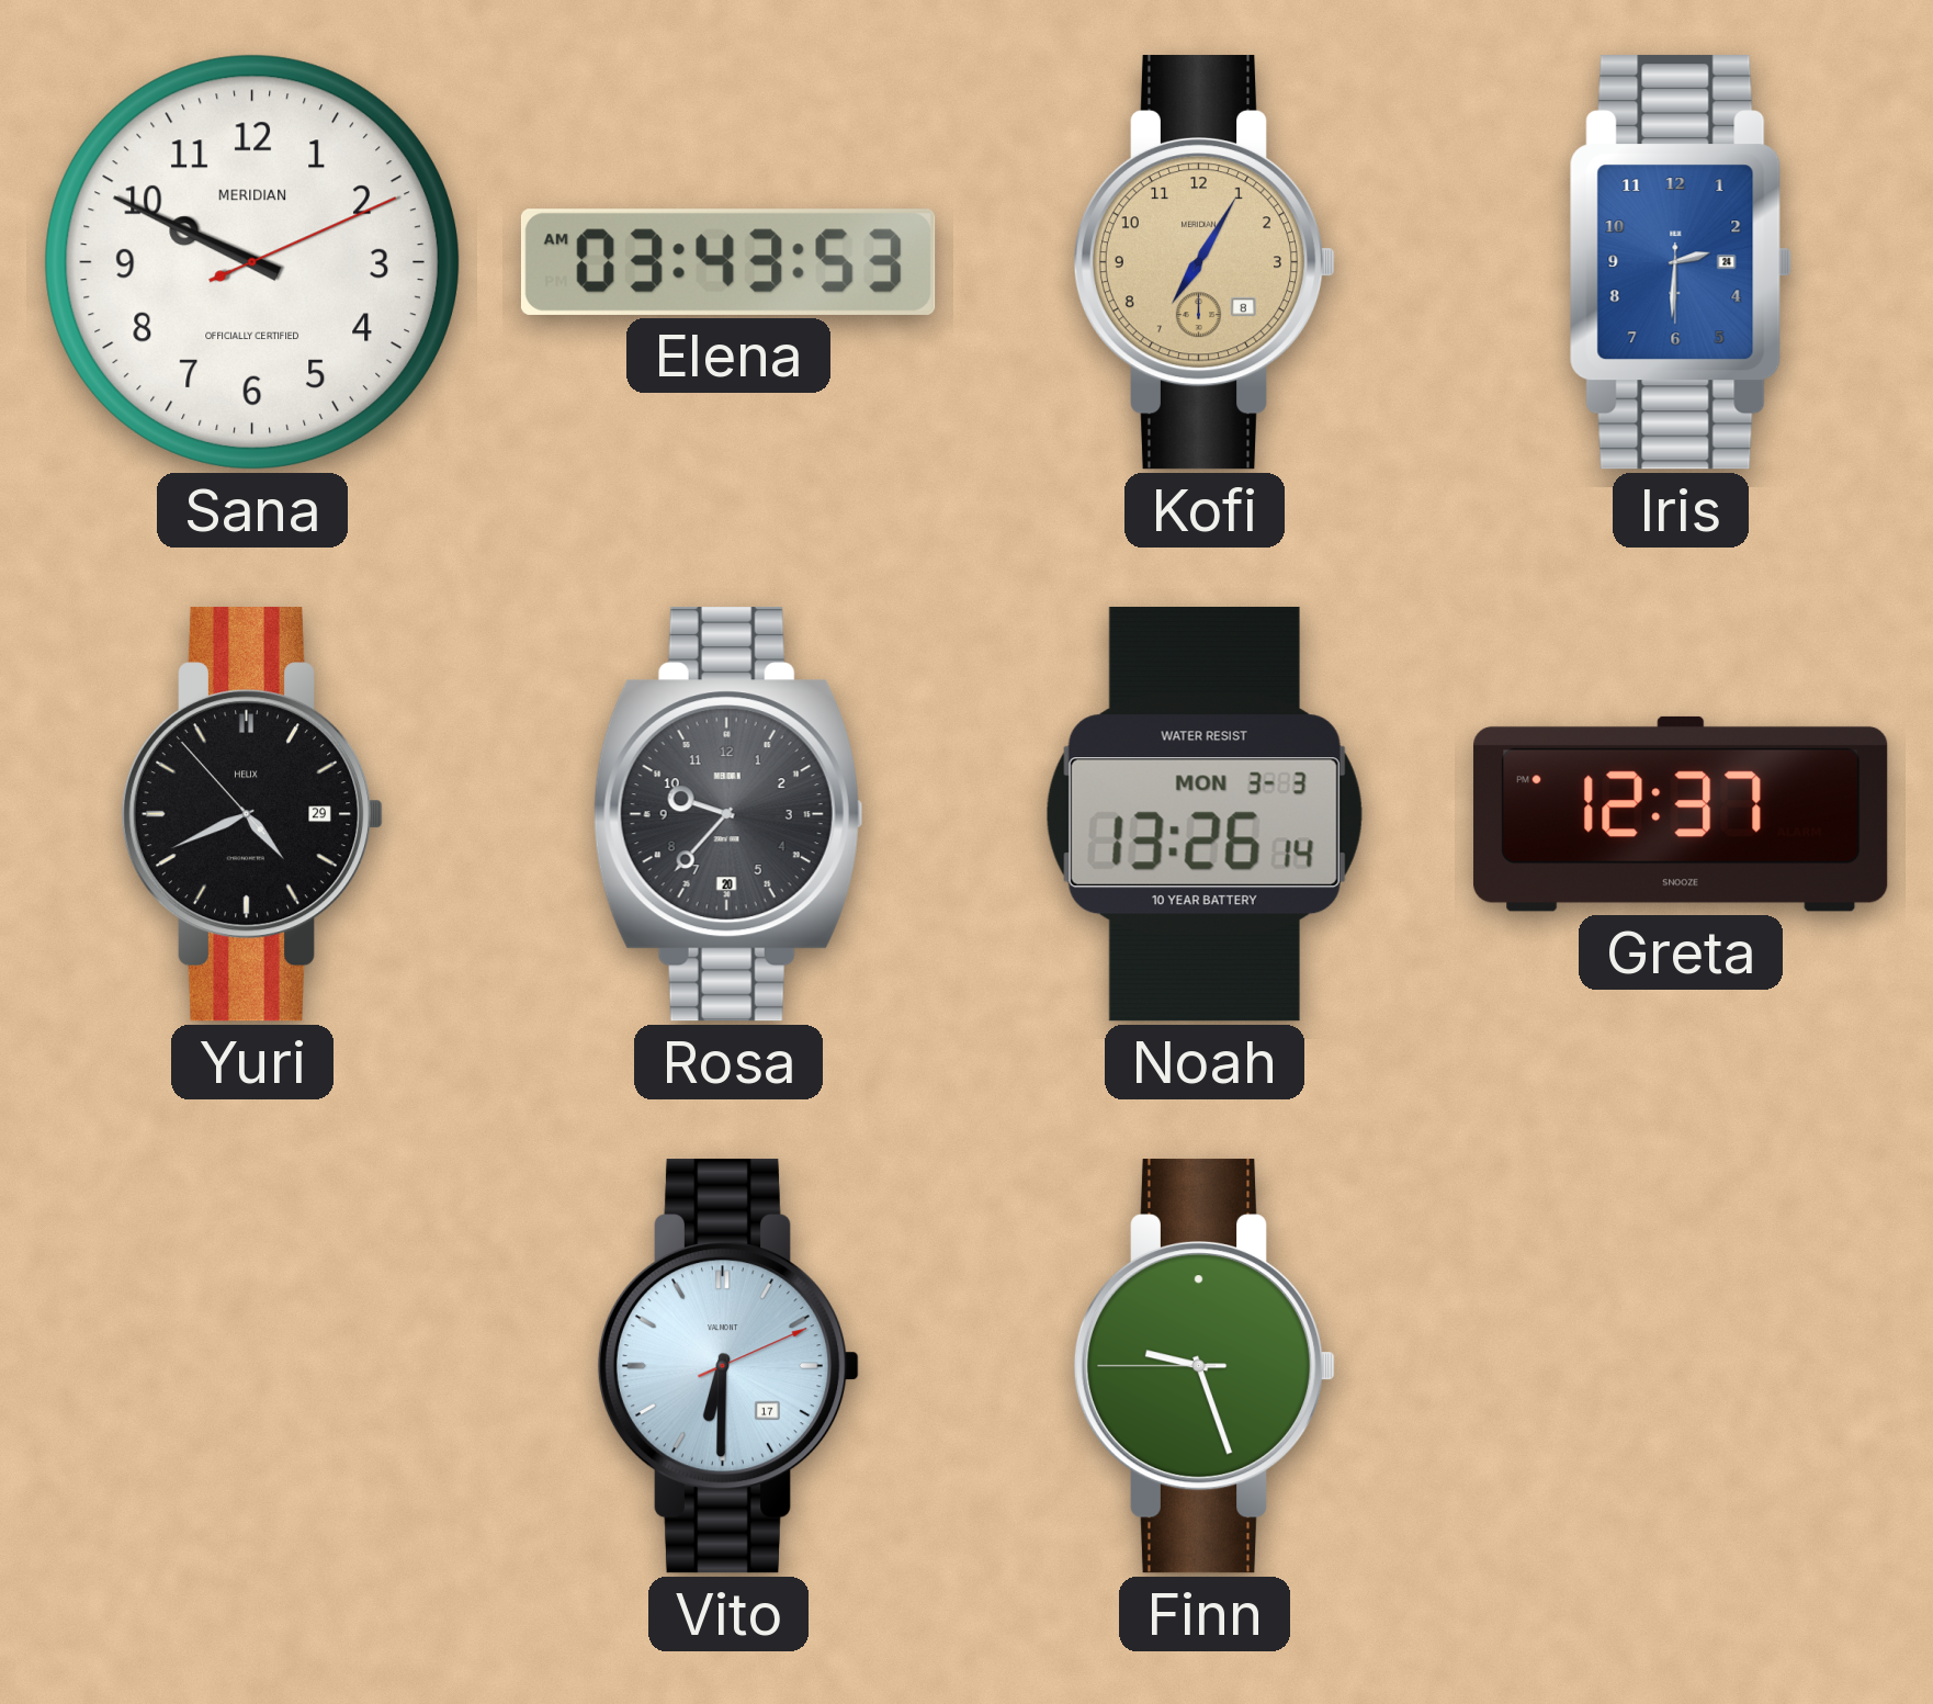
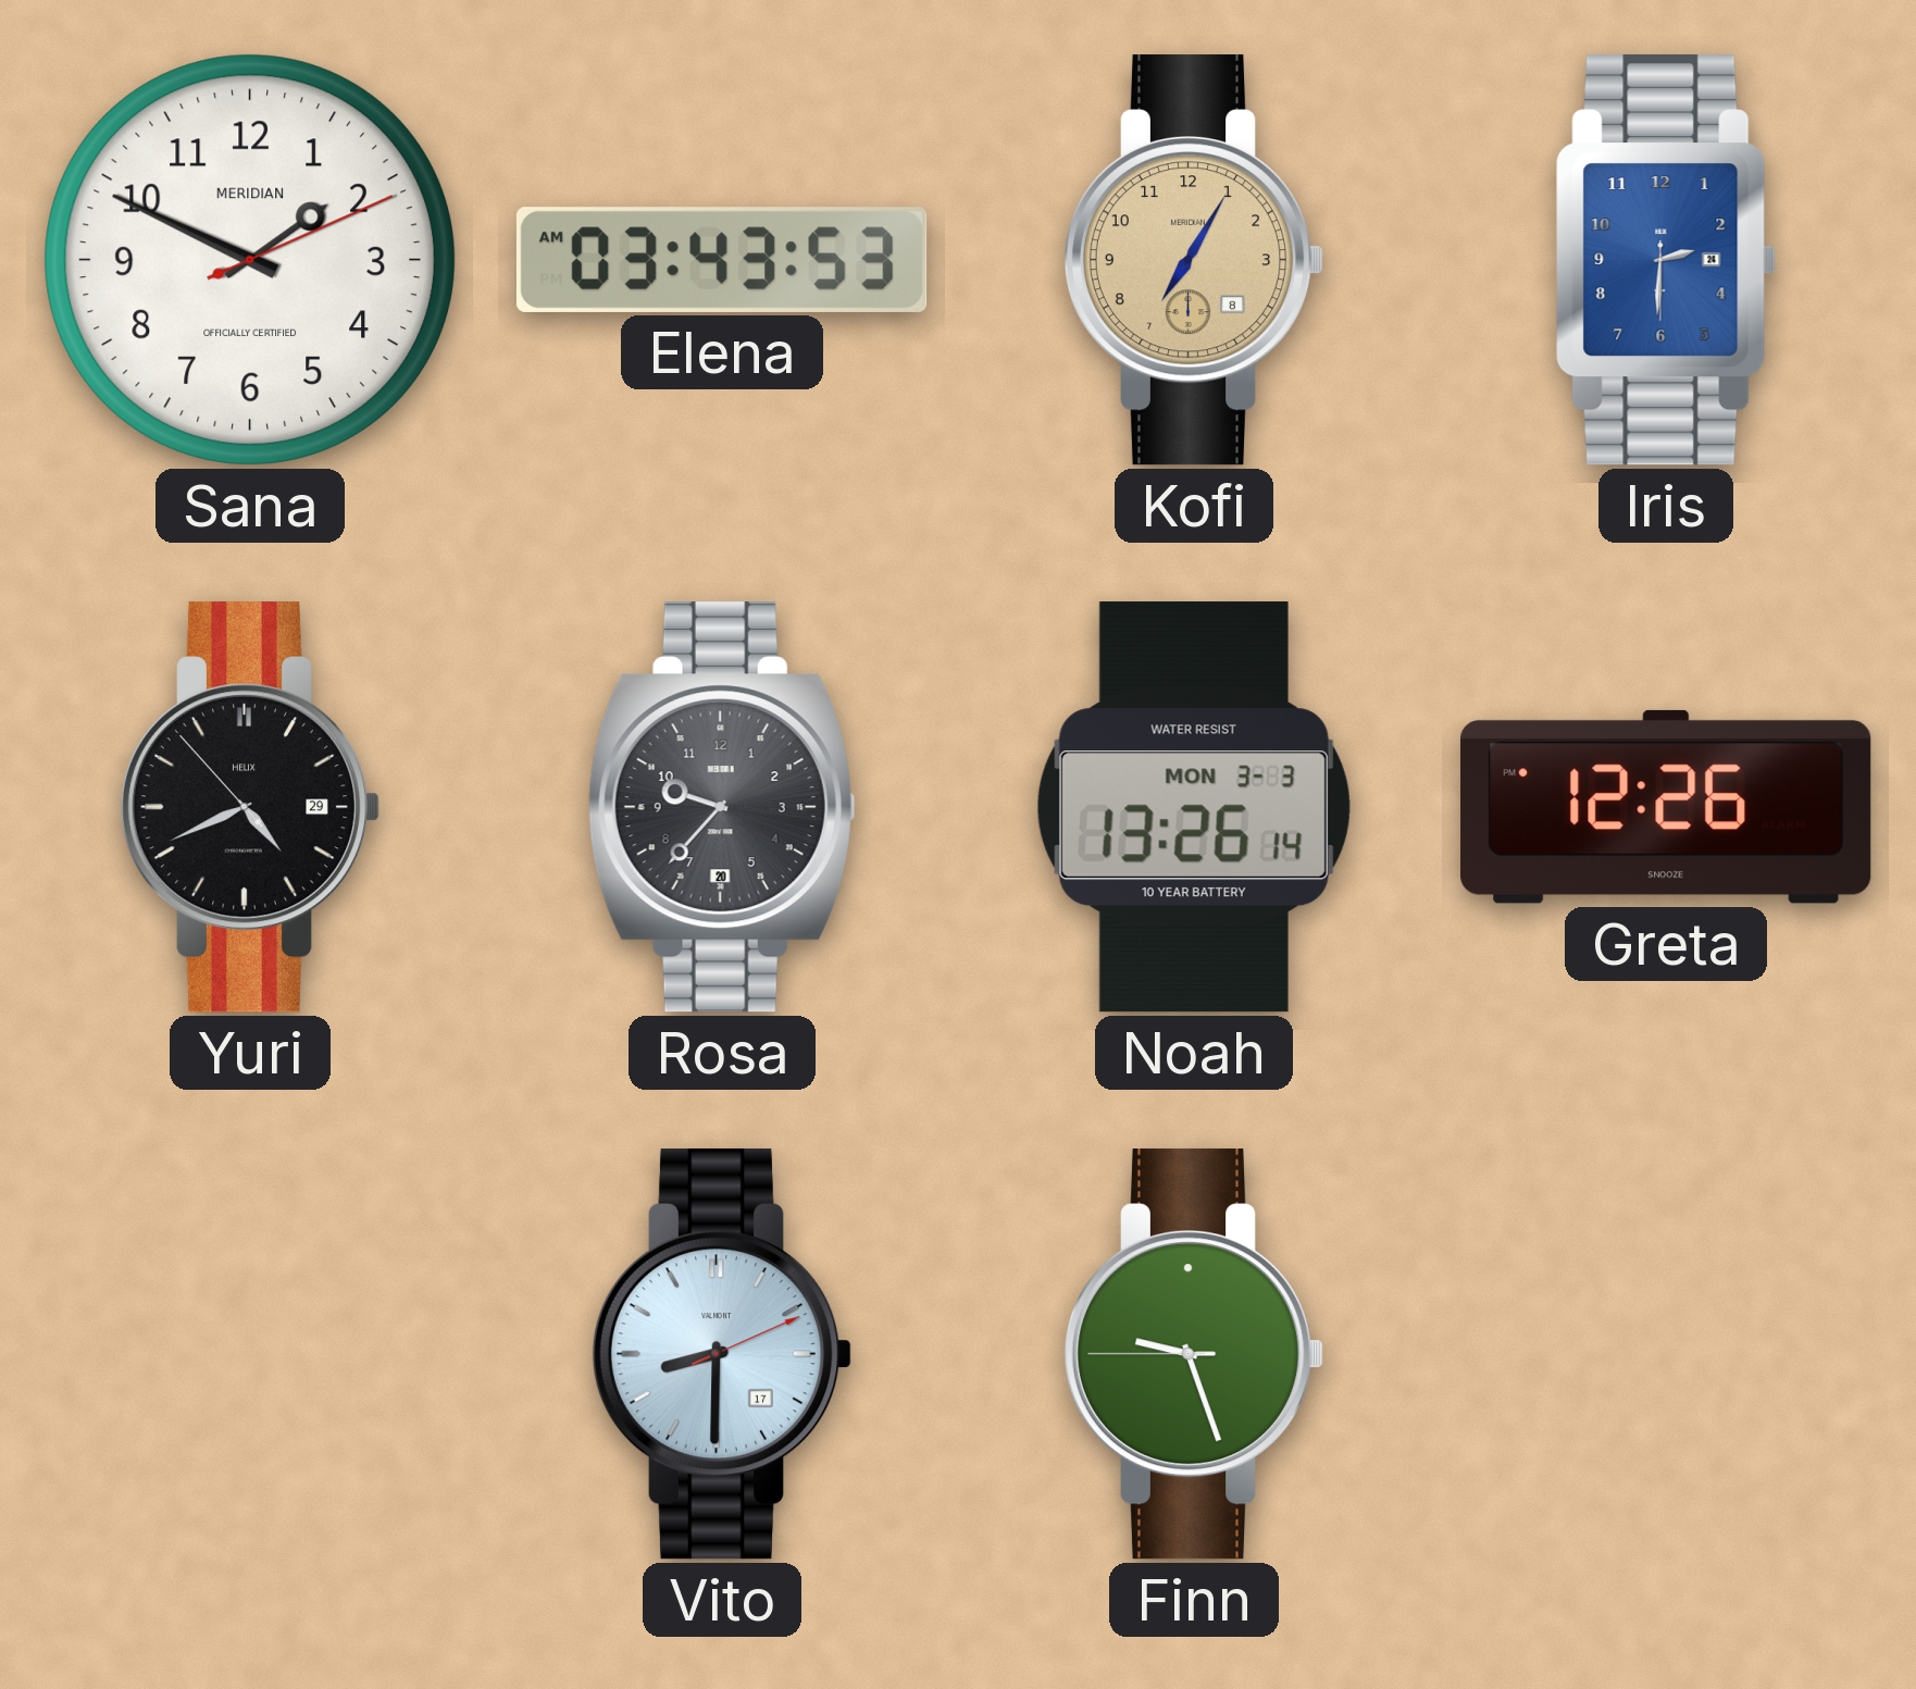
Sana: 9:49 -> 1:49
Greta: 12:37 -> 12:26
Vito: 6:30 -> 8:30
